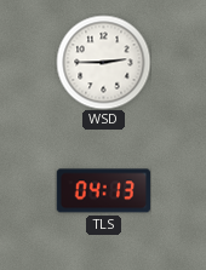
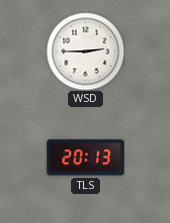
TLS: 04:13 -> 20:13
